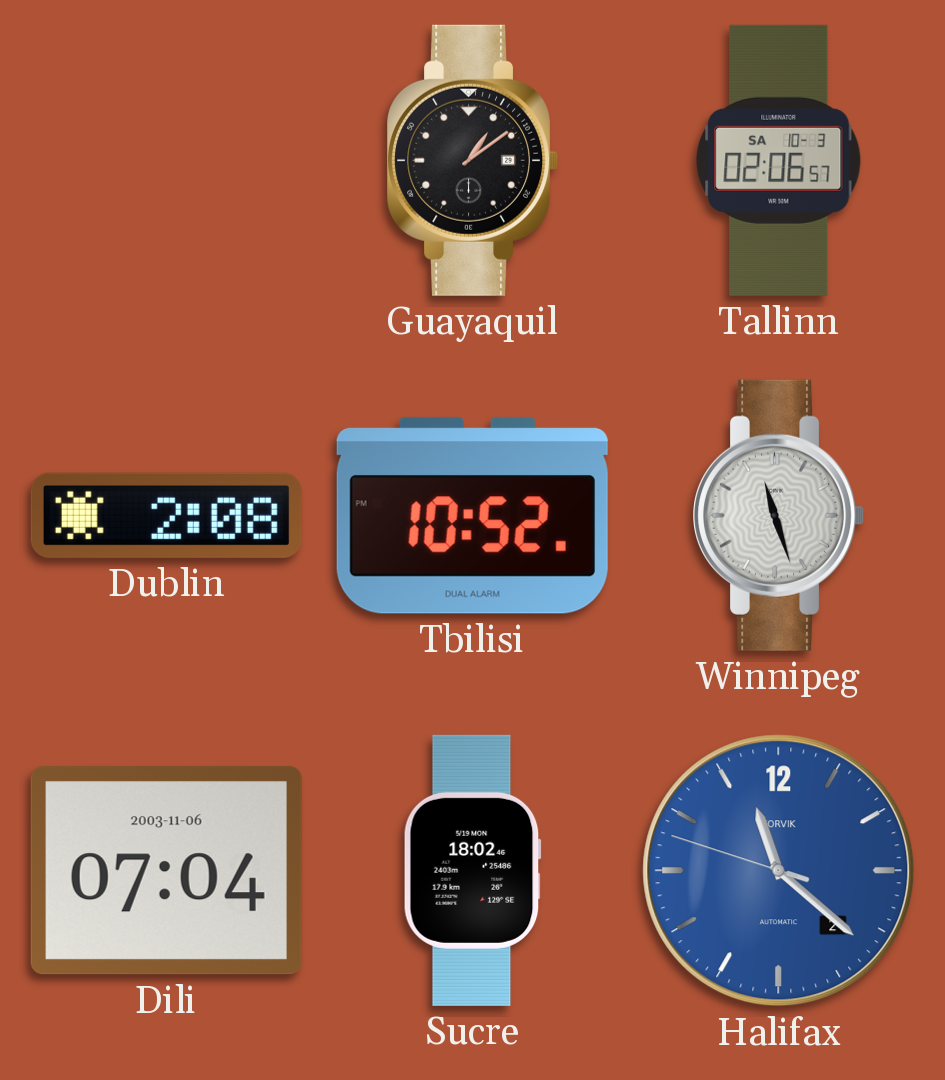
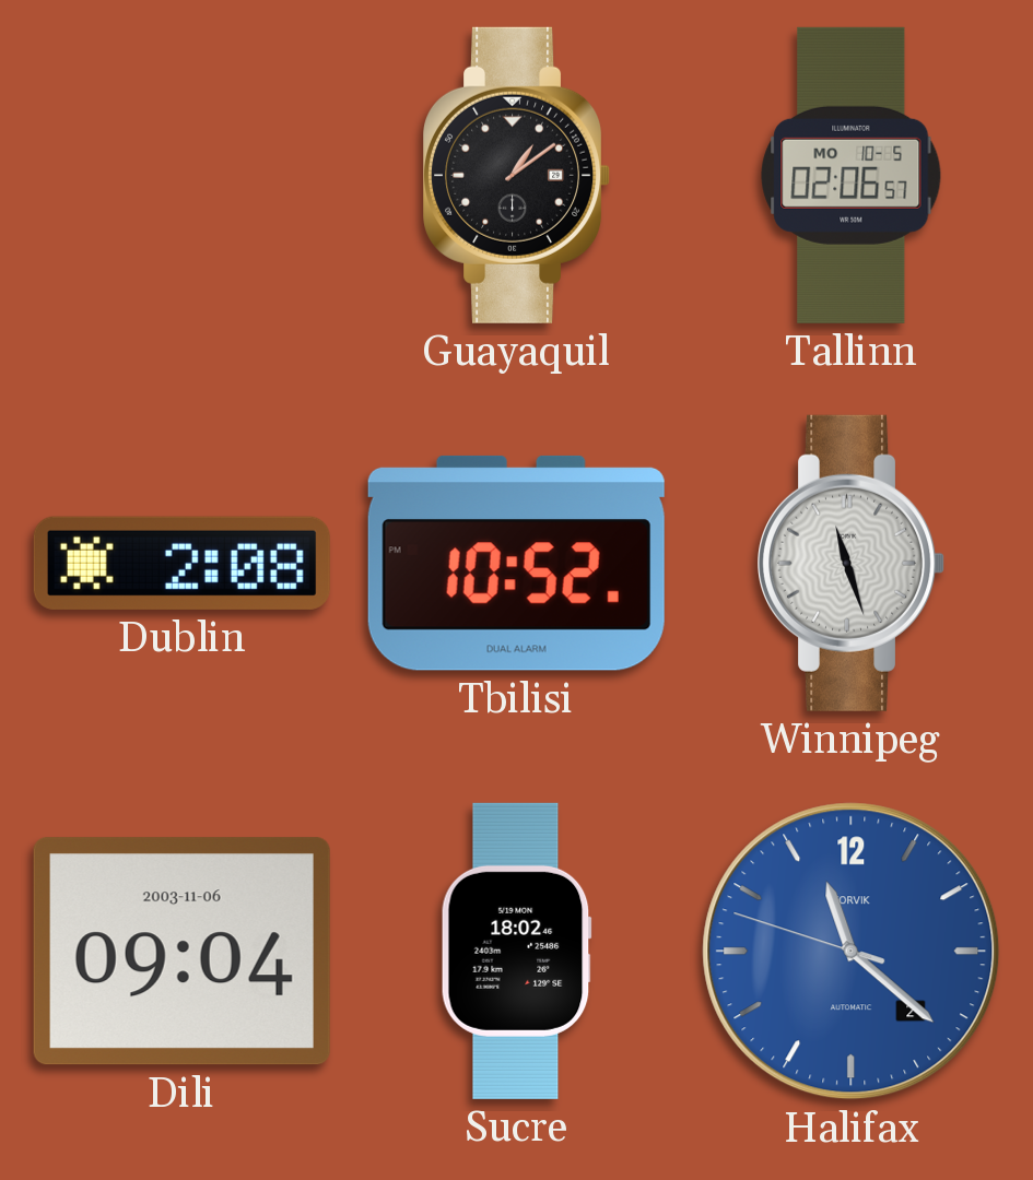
Tallinn date: SA 10-3 -> MO 10-5
Dili: 07:04 -> 09:04
